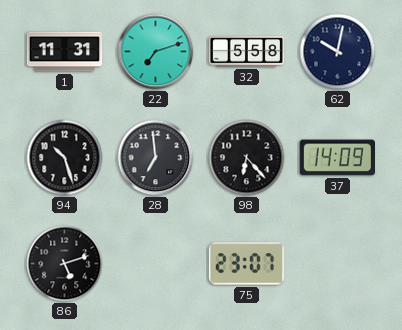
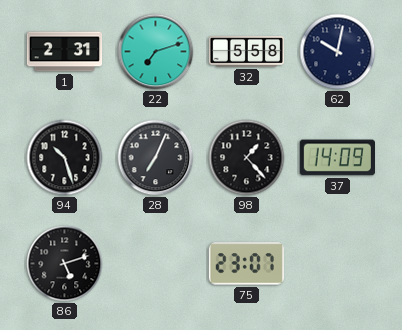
1: 11:31 -> 2:31
28: 6:59 -> 7:04
98: 6:23 -> 1:23
